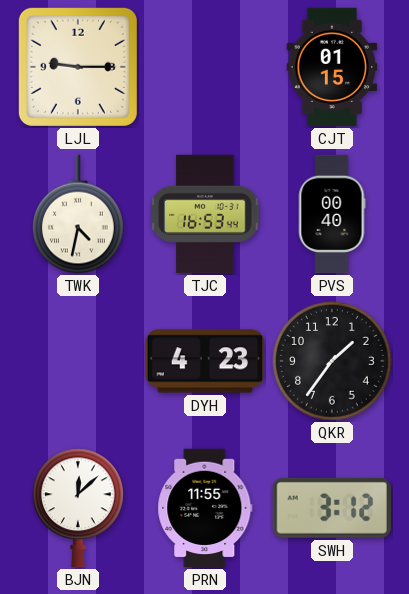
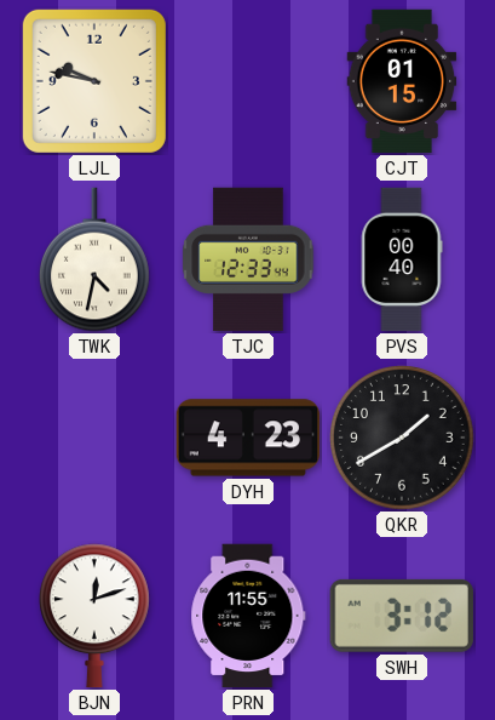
LJL: 9:15 -> 9:47
TJC: 16:53 -> 12:33
QKR: 1:36 -> 1:40
BJN: 12:08 -> 12:12
